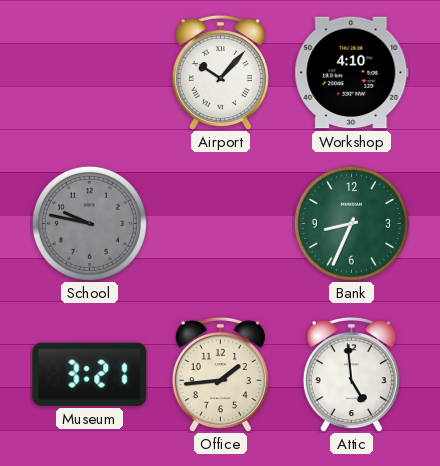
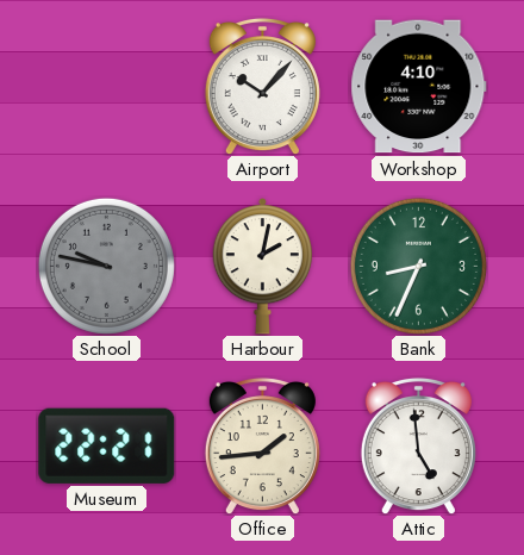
Harbour: none -> 2:02
Museum: 3:21 -> 22:21
